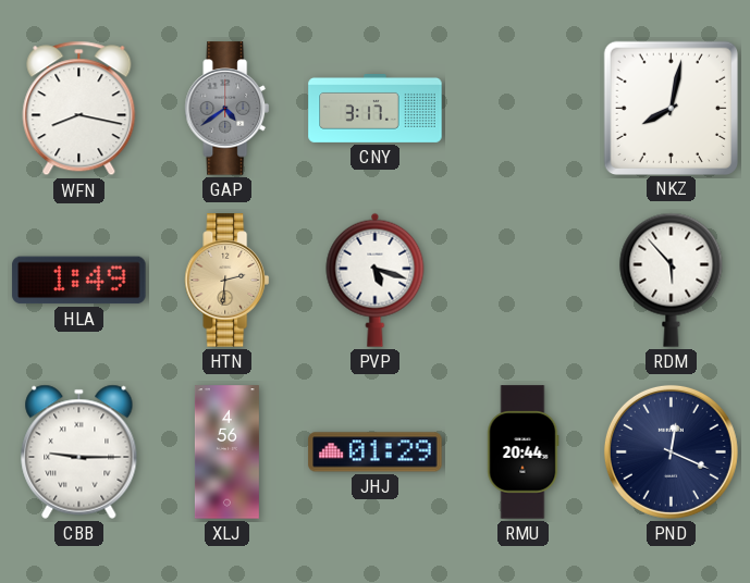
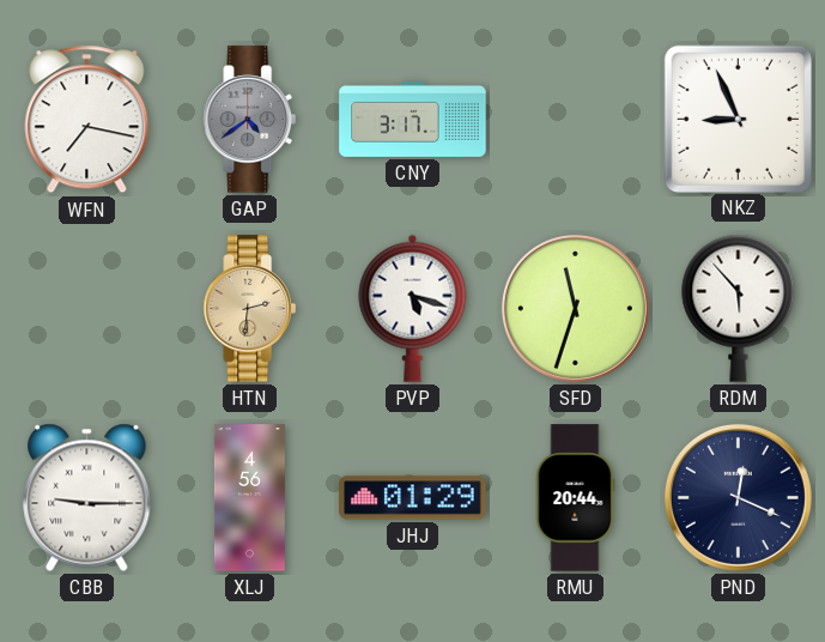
WFN: 8:17 -> 7:17
NKZ: 8:02 -> 8:56
HLA: 1:49 -> none
SFD: none -> 11:33
